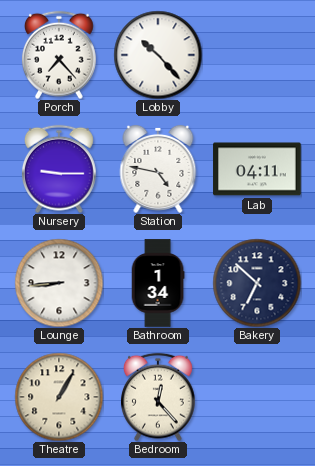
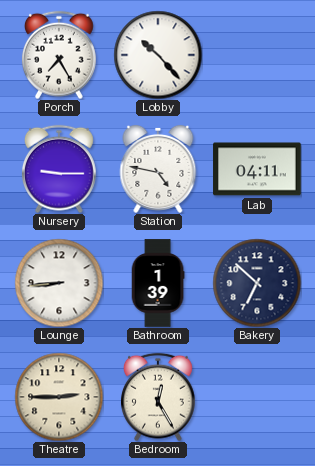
Porch: 7:23 -> 7:25
Bathroom: 1:34 -> 1:39
Theatre: 1:05 -> 2:45
Bedroom: 12:23 -> 12:25
